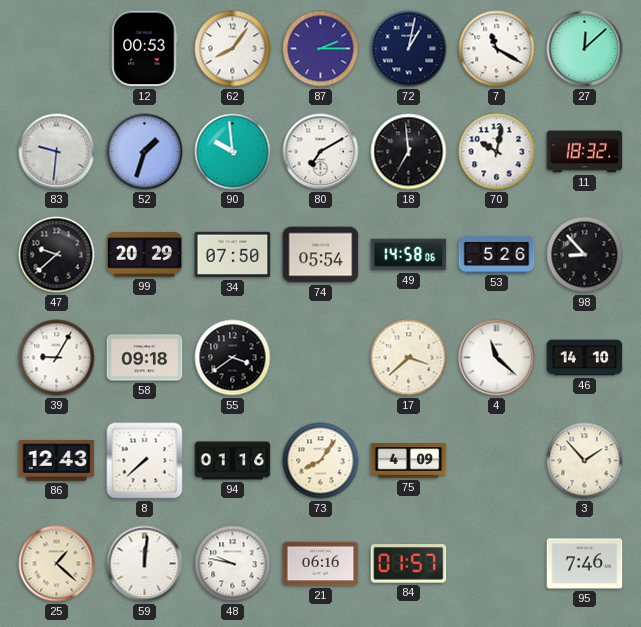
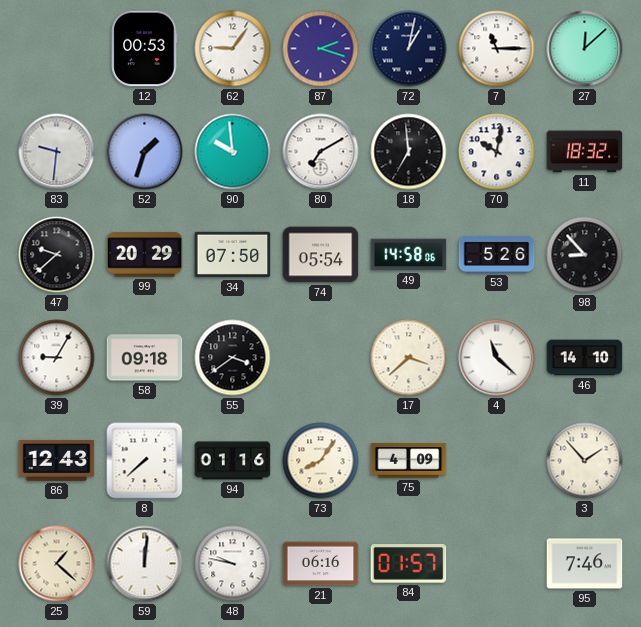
62: 8:06 -> 9:06
87: 2:15 -> 2:18
7: 11:20 -> 11:15
